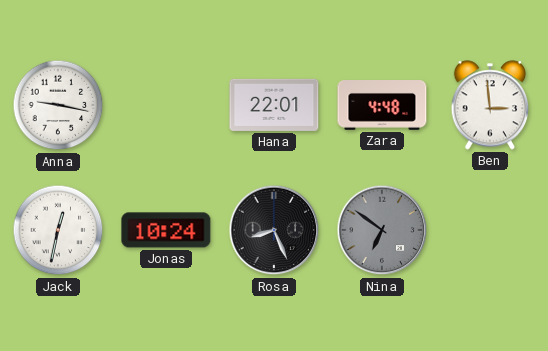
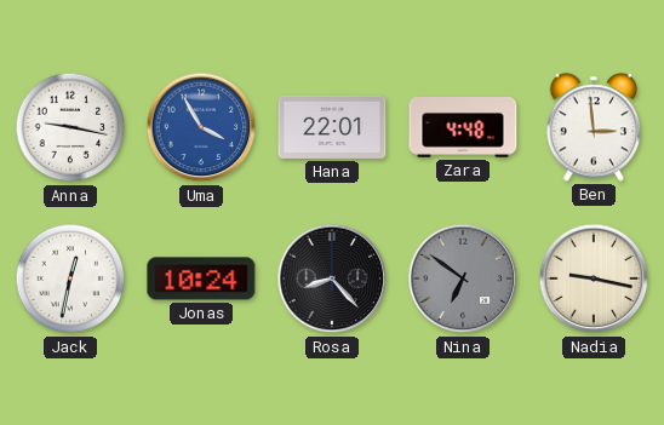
Uma: none -> 3:55
Rosa: 8:26 -> 8:23
Nadia: none -> 9:17
